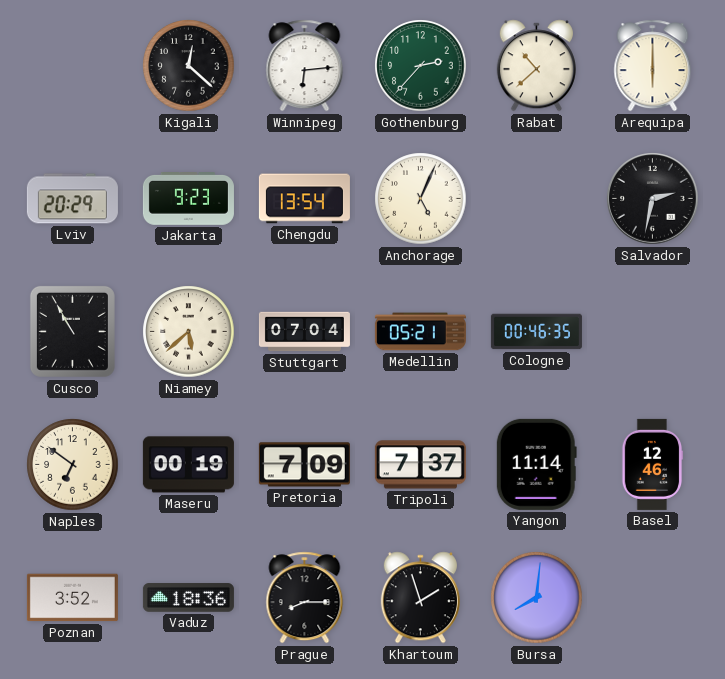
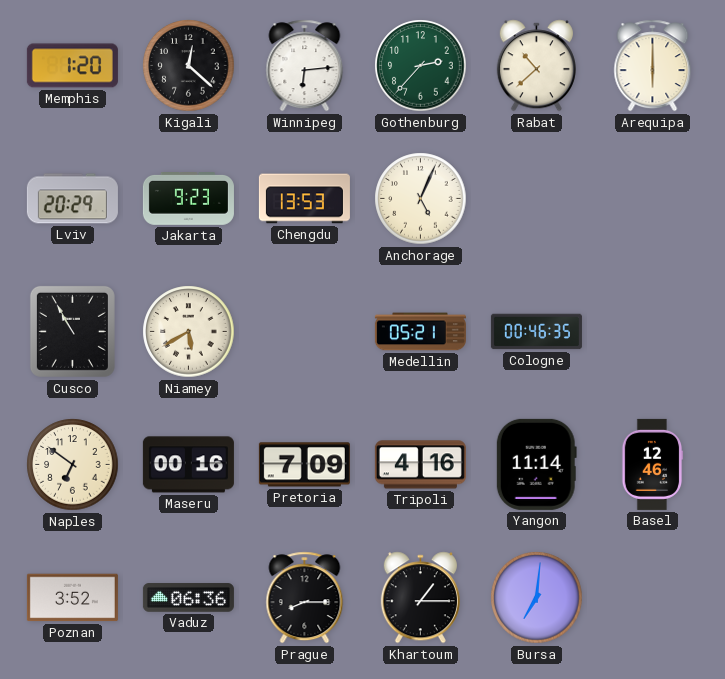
Memphis: none -> 1:20
Chengdu: 13:54 -> 13:53
Salvador: 2:32 -> none
Niamey: 5:38 -> 5:40
Stuttgart: 07:04 -> none
Maseru: 00:19 -> 00:16
Tripoli: 7:37 -> 4:16
Vaduz: 18:36 -> 06:36
Khartoum: 1:57 -> 1:15
Bursa: 8:01 -> 7:01
